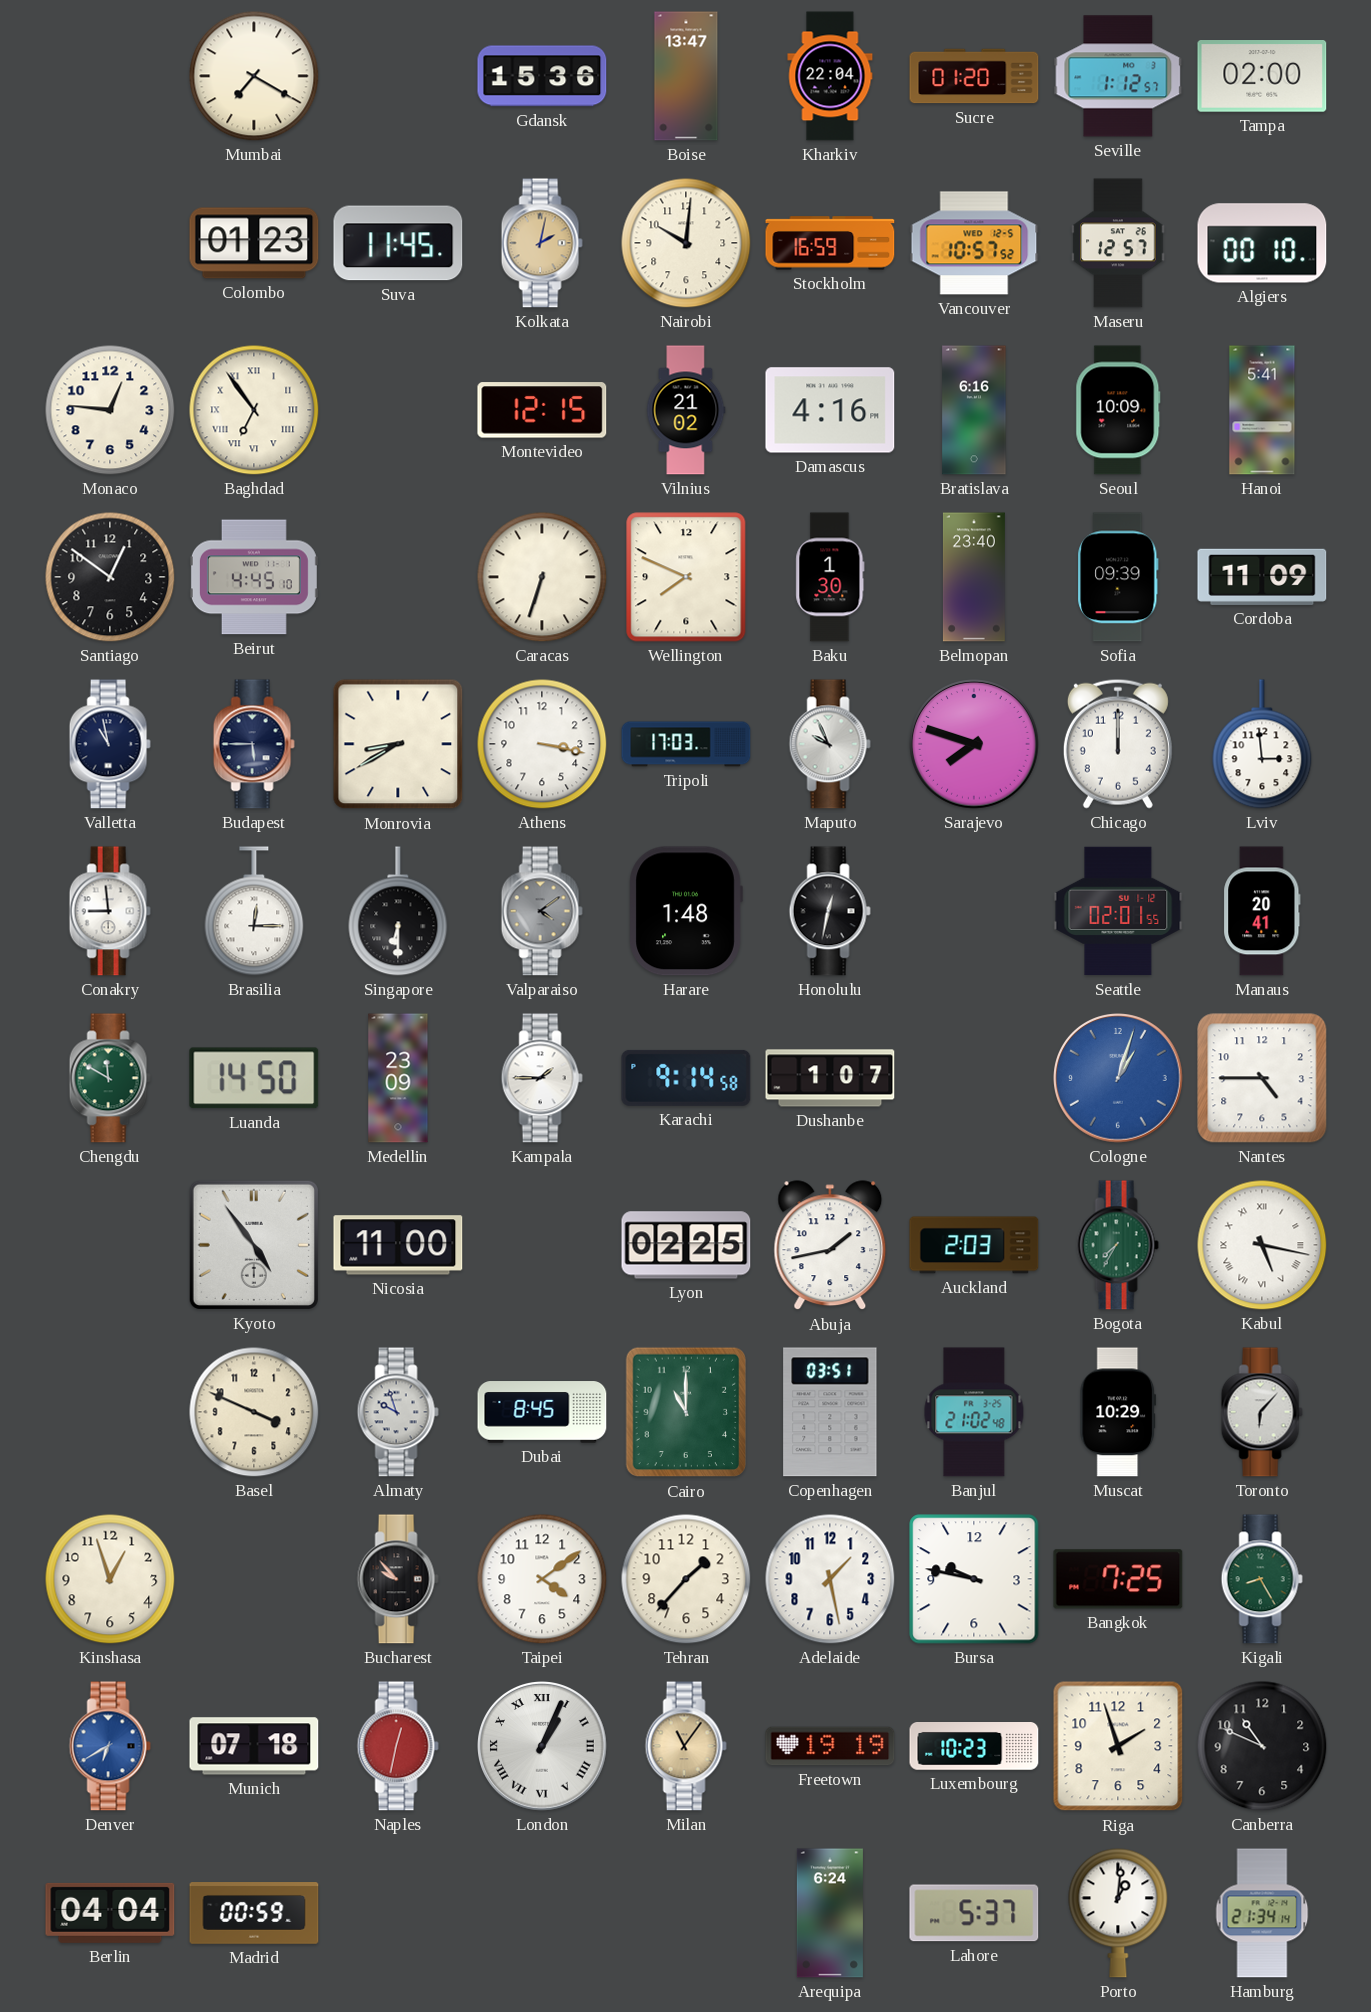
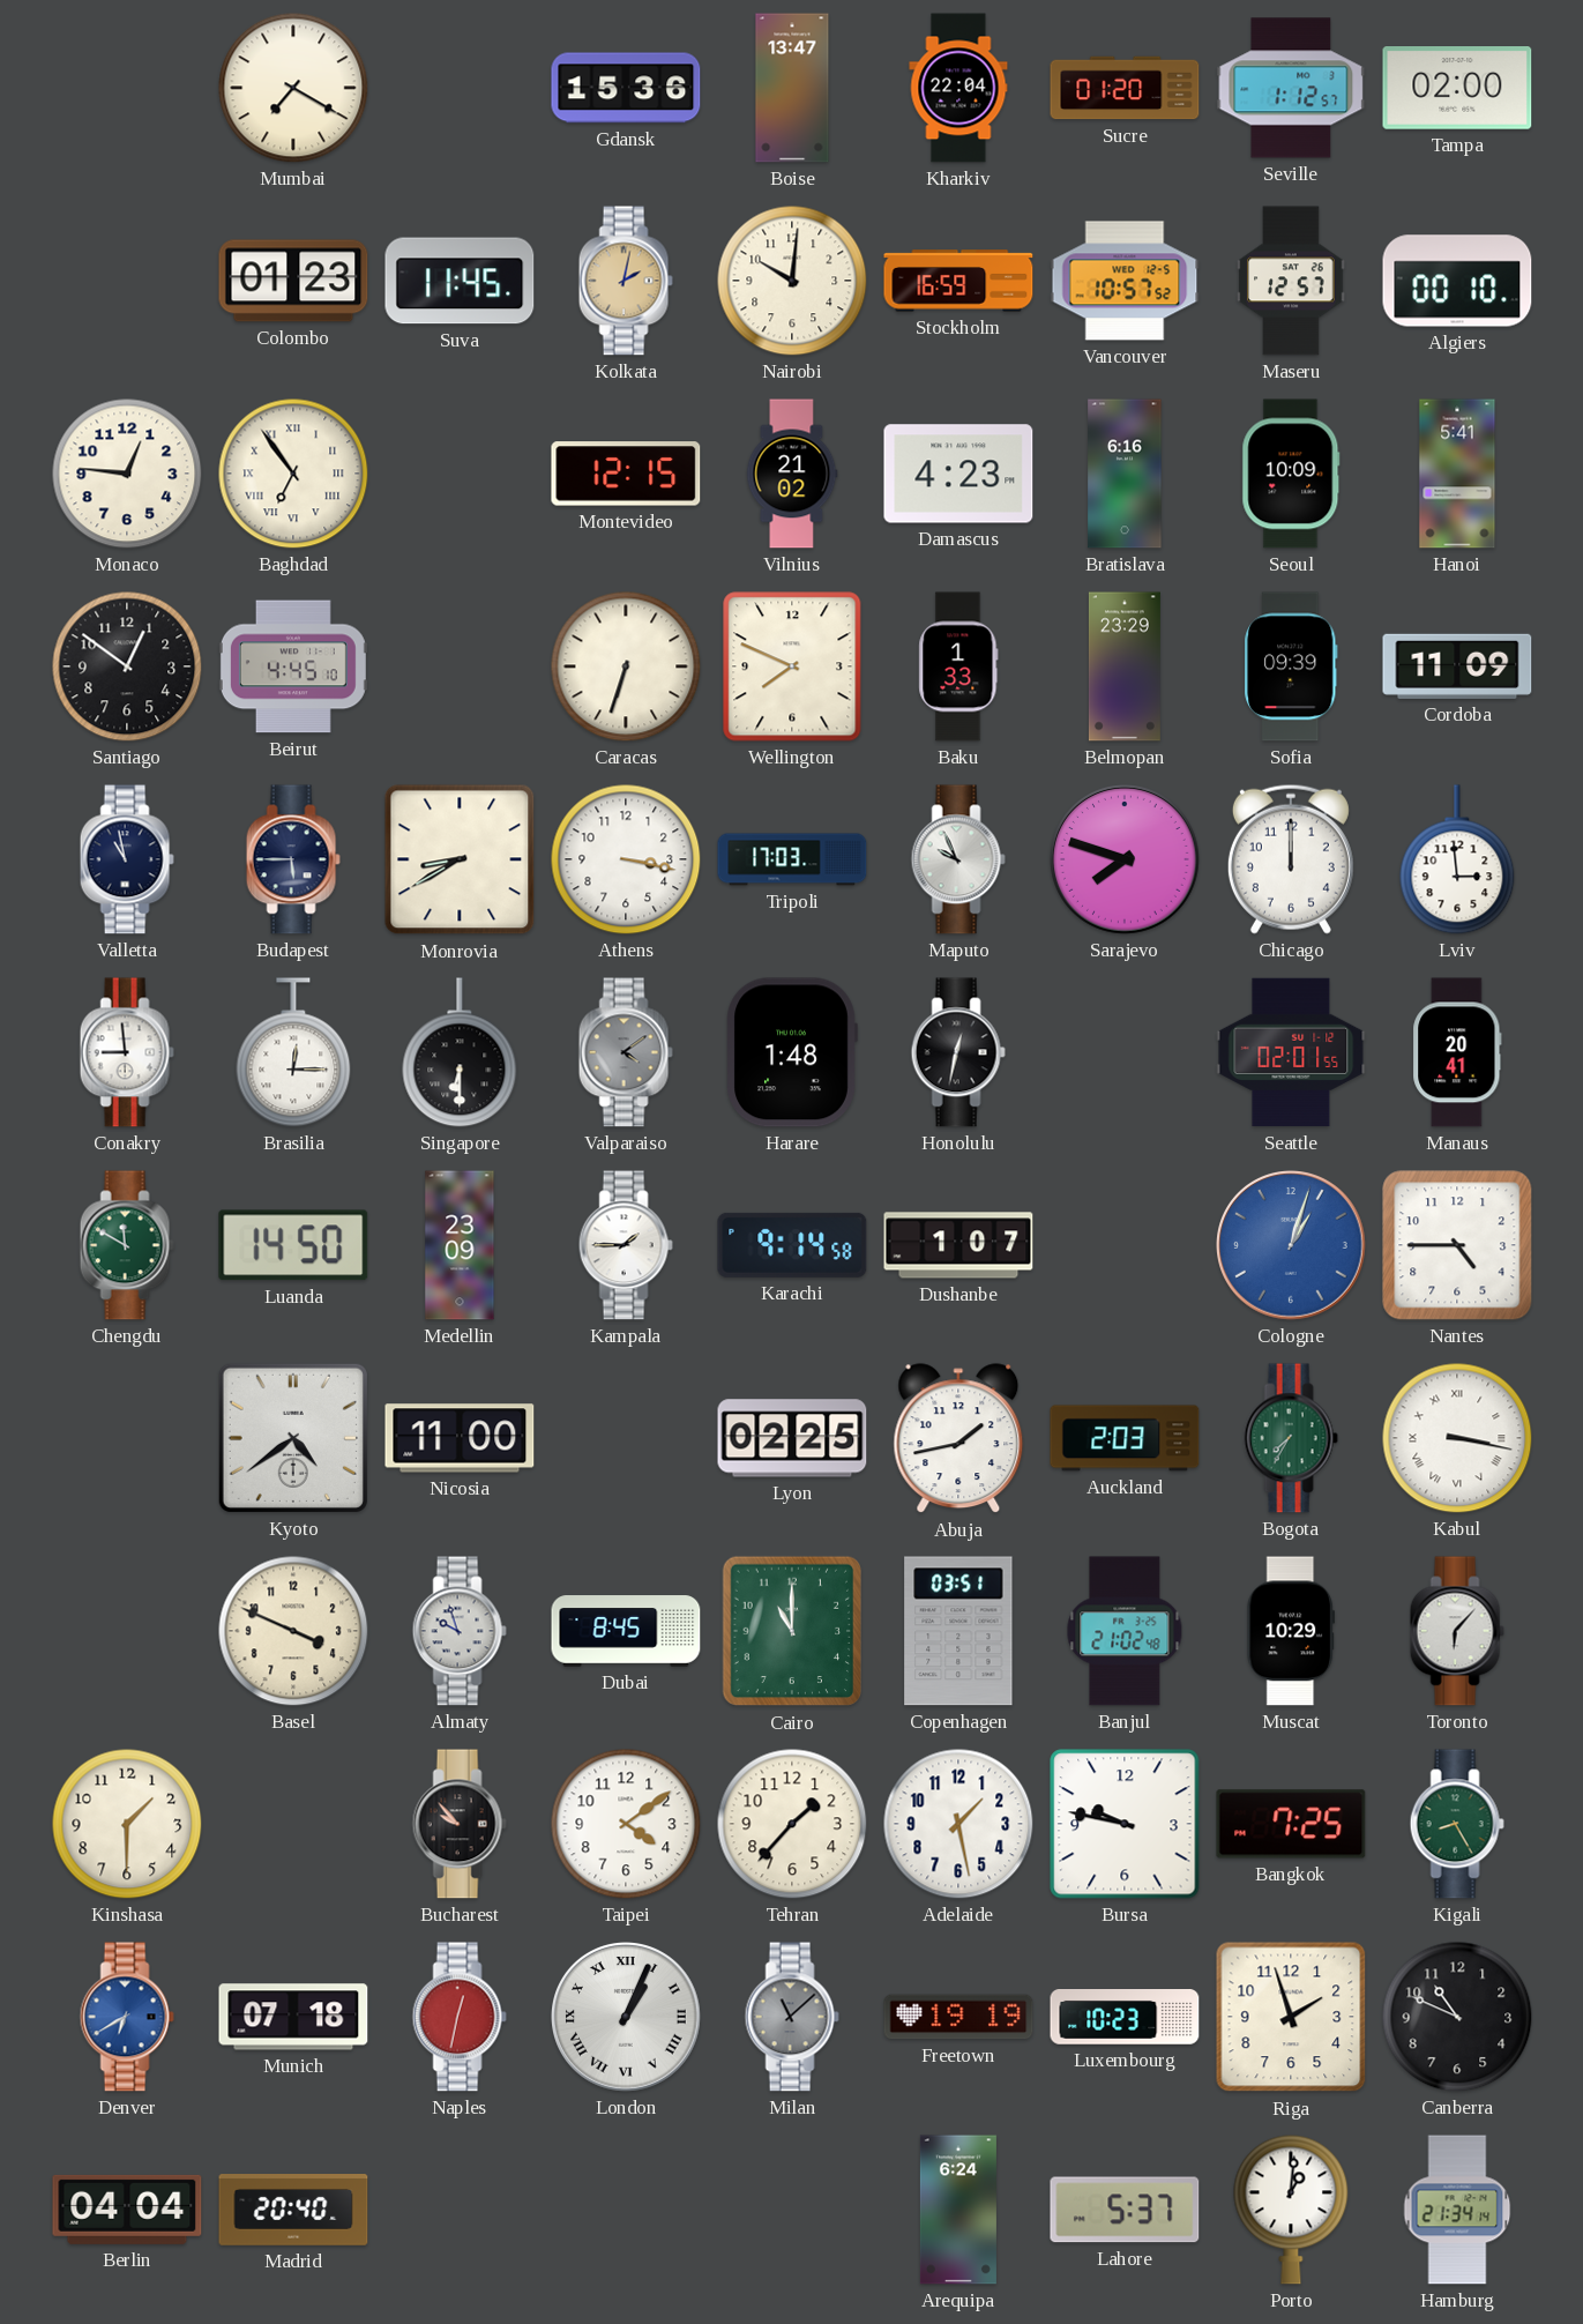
Damascus: 4:16 -> 4:23
Baku: 1:30 -> 1:33
Belmopan: 23:40 -> 23:29
Kyoto: 4:54 -> 4:39
Kabul: 5:17 -> 3:17
Kinshasa: 12:57 -> 1:30
Milan: 11:06 -> 11:08
Milan dial: champagne -> grey
Madrid: 00:59 -> 20:40
